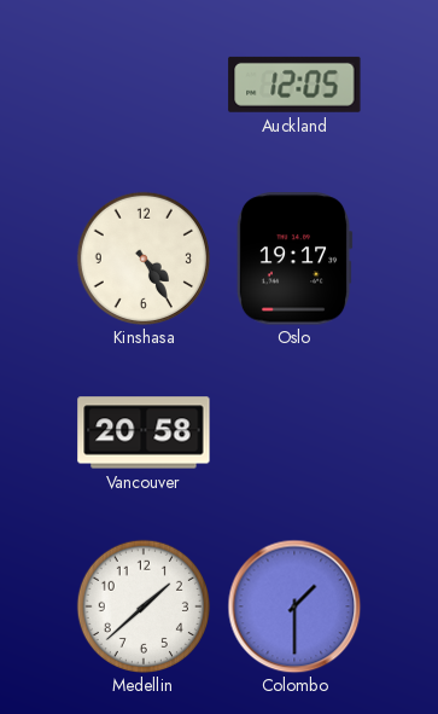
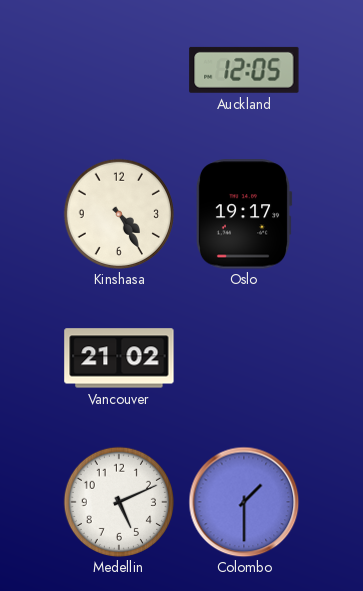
Vancouver: 20:58 -> 21:02
Medellin: 1:38 -> 5:11
